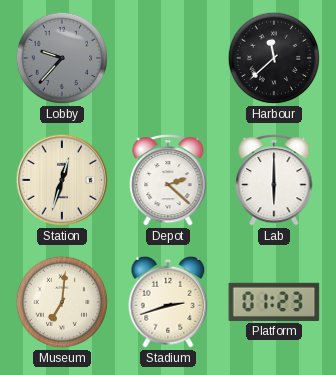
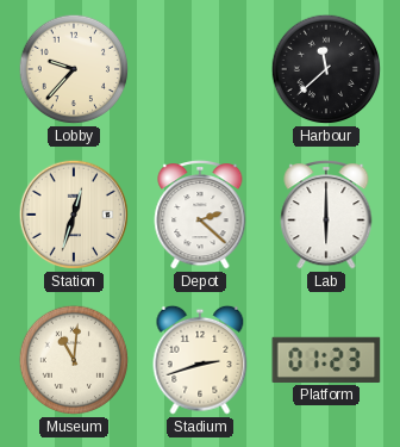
Lobby dial: grey -> cream
Museum: 7:01 -> 11:01
